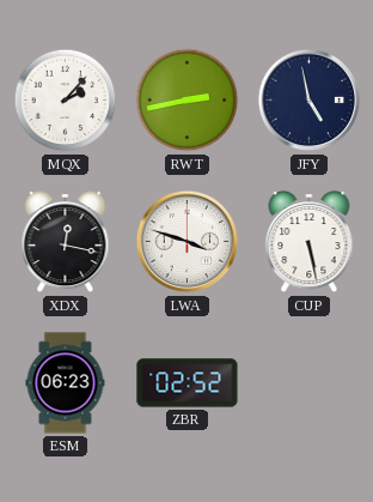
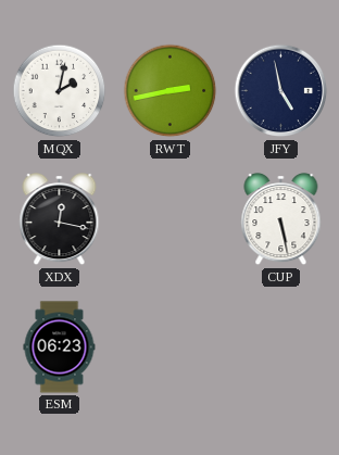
MQX: 2:07 -> 2:02
LWA: 3:48 -> none
ZBR: 02:52 -> none
